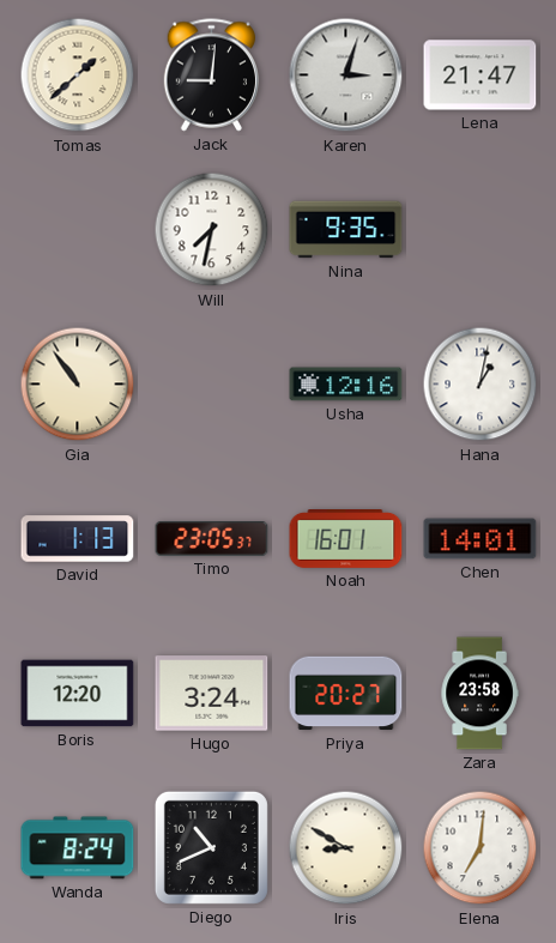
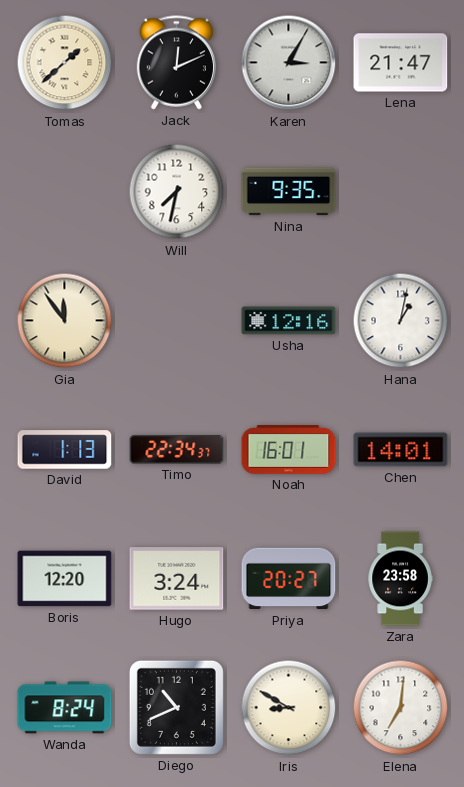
Jack: 9:01 -> 12:11
Karen: 3:03 -> 3:05
Gia: 10:54 -> 11:54
Timo: 23:05 -> 22:34
